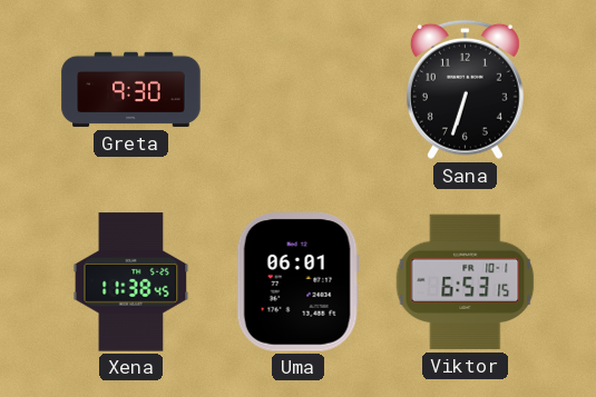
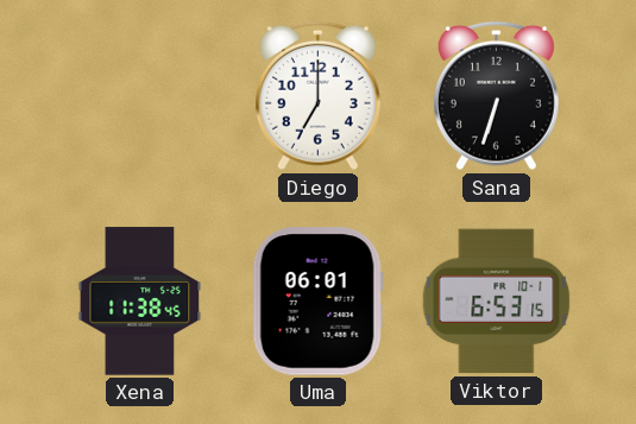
Greta: 9:30 -> none
Diego: none -> 7:00
